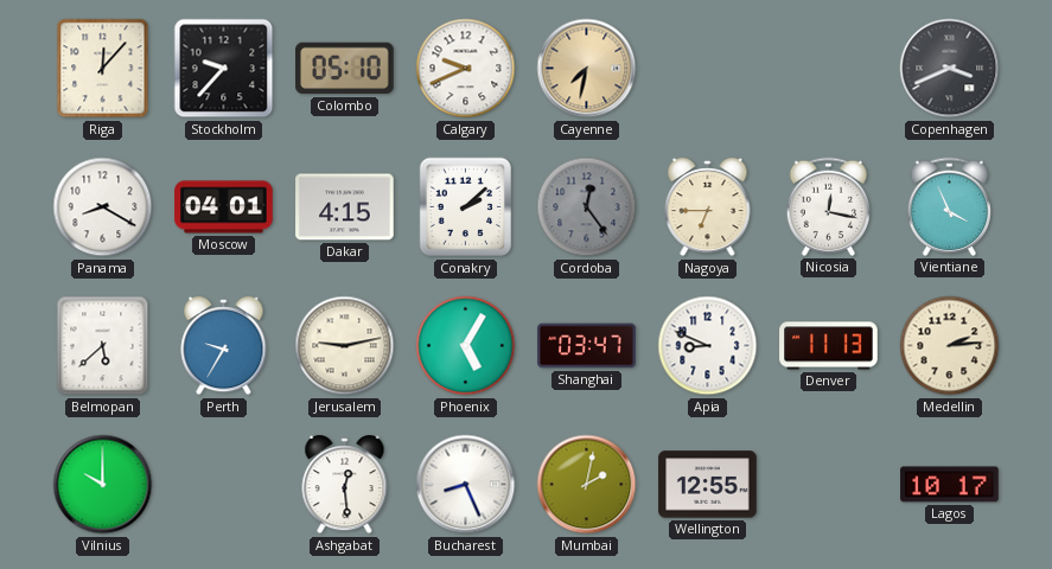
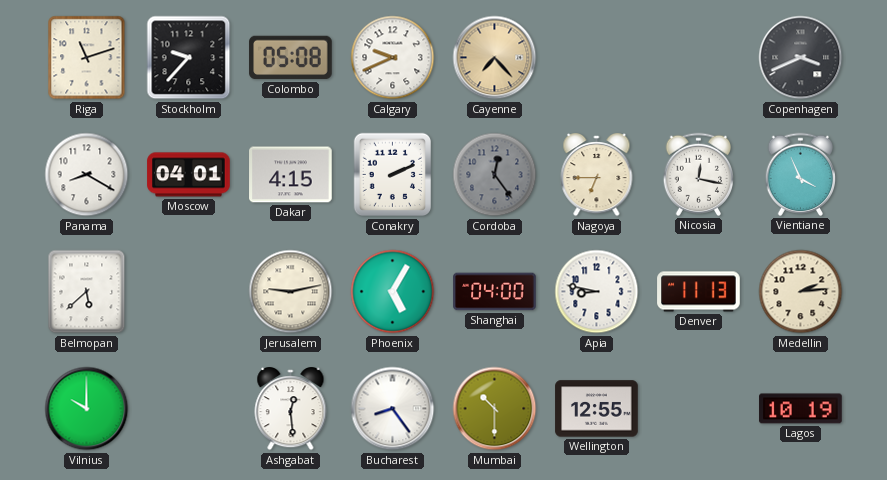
Riga: 12:07 -> 11:12
Colombo: 05:10 -> 05:08
Cayenne: 7:32 -> 7:23
Conakry: 2:08 -> 2:11
Perth: 9:35 -> none
Shanghai: 03:47 -> 04:00
Apia: 8:49 -> 8:47
Bucharest: 8:26 -> 8:24
Mumbai: 2:02 -> 10:30
Lagos: 10:17 -> 10:19
